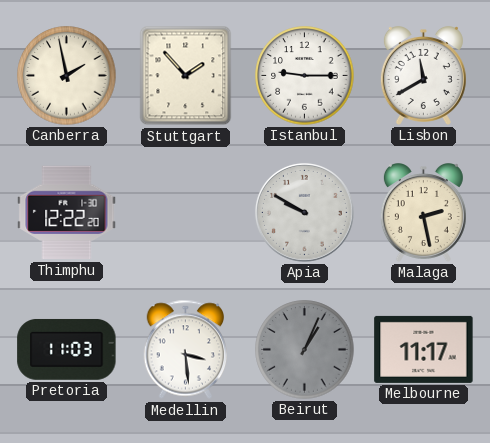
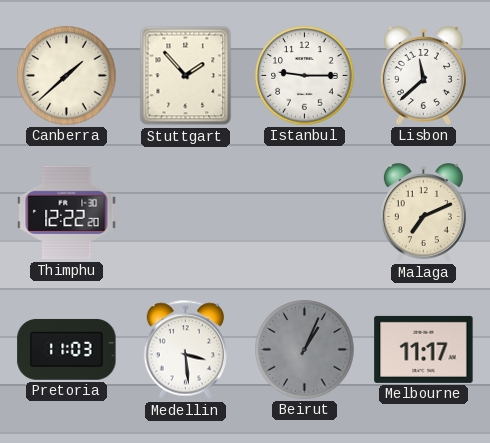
Canberra: 1:58 -> 1:38
Lisbon: 11:40 -> 11:38
Apia: 9:50 -> none
Malaga: 2:28 -> 7:11
